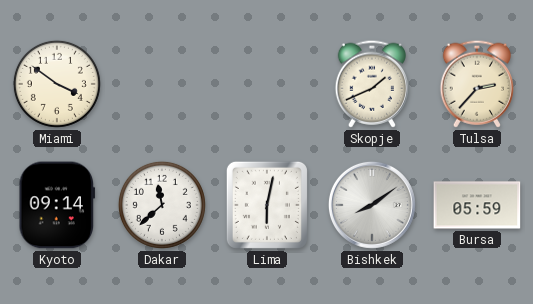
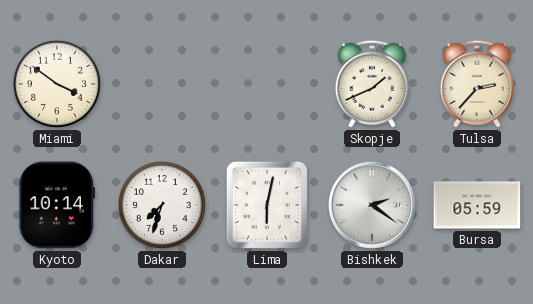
Kyoto: 09:14 -> 10:14
Dakar: 11:38 -> 7:33
Bishkek: 8:09 -> 2:21
